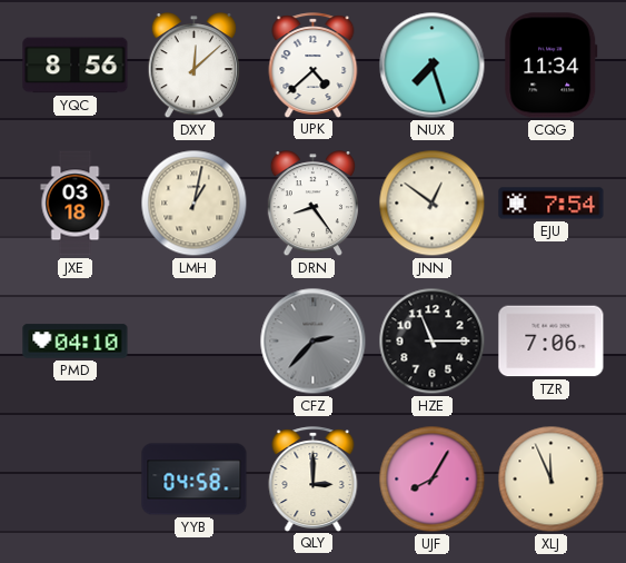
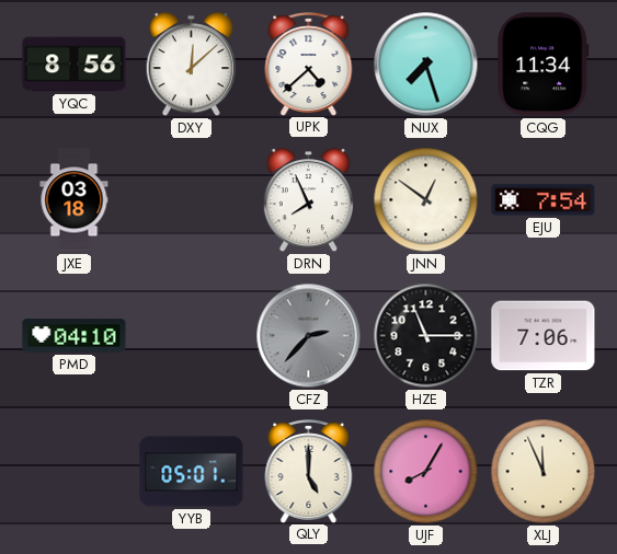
LMH: 1:02 -> none
DRN: 8:24 -> 7:56
YYB: 04:58 -> 05:01
QLY: 3:00 -> 5:00
